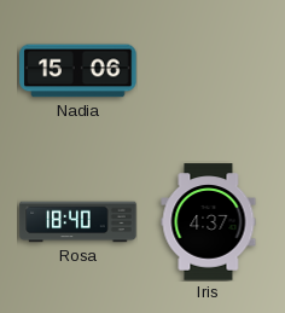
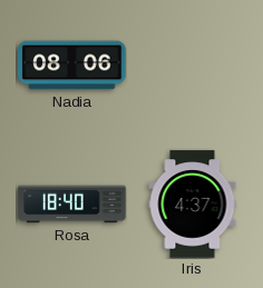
Nadia: 15:06 -> 08:06
